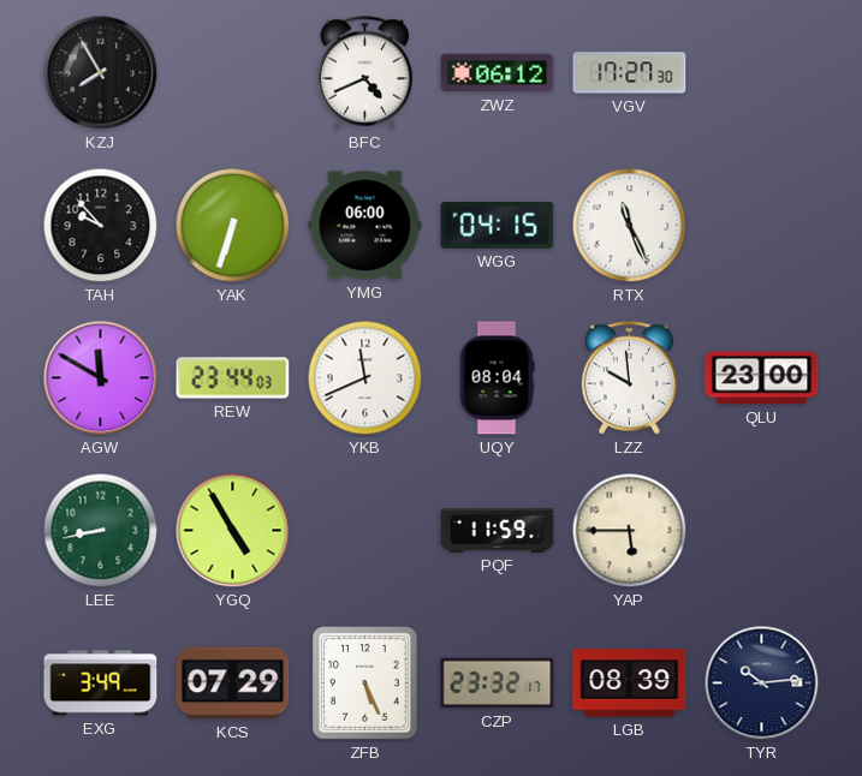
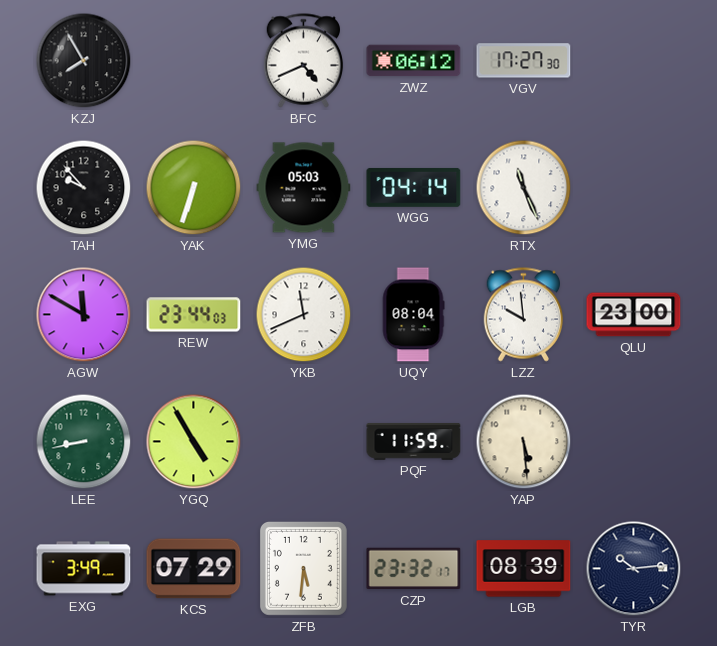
YMG: 06:00 -> 05:03
WGG: 04:15 -> 04:14
YAP: 5:45 -> 5:29
ZFB: 5:26 -> 5:31
